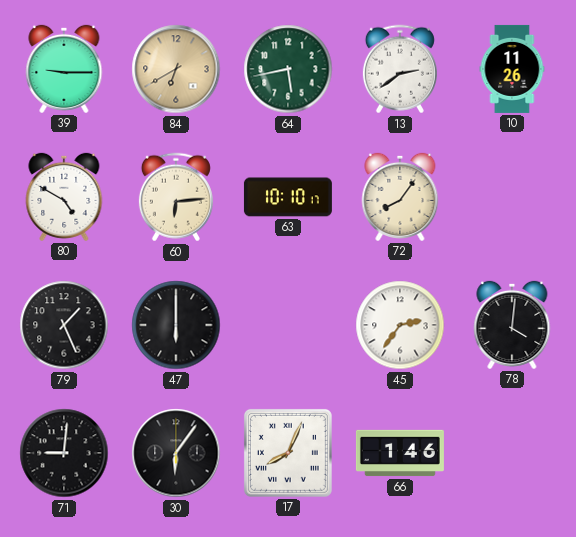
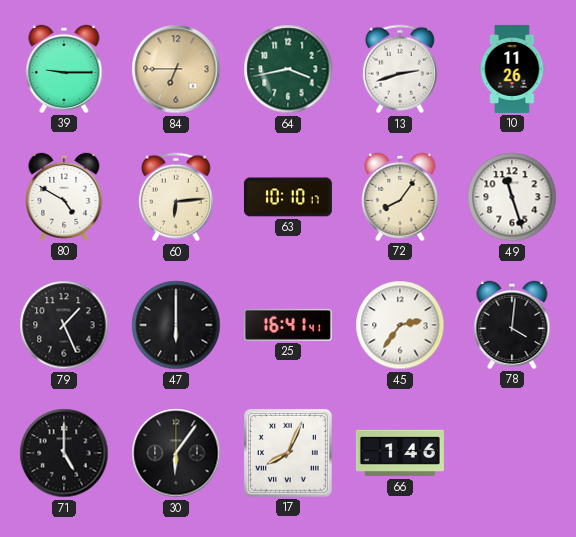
84: 6:40 -> 6:45
64: 5:43 -> 3:43
13: 2:39 -> 2:42
49: none -> 11:27
25: none -> 16:41
71: 9:01 -> 5:00
